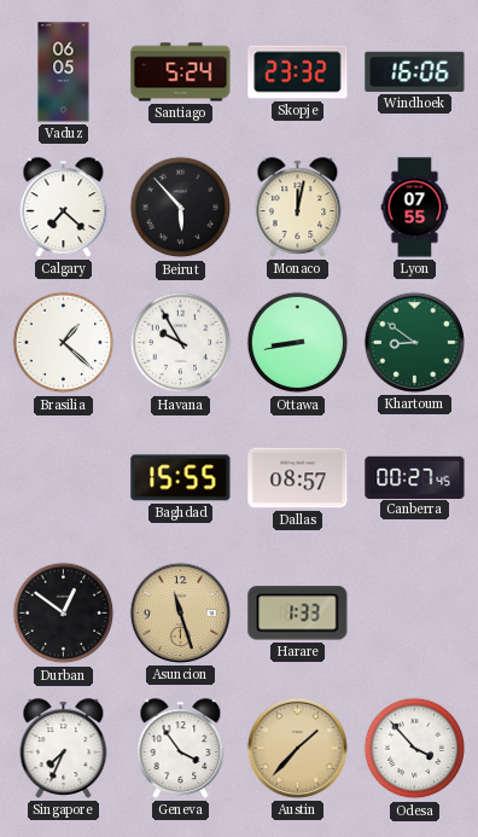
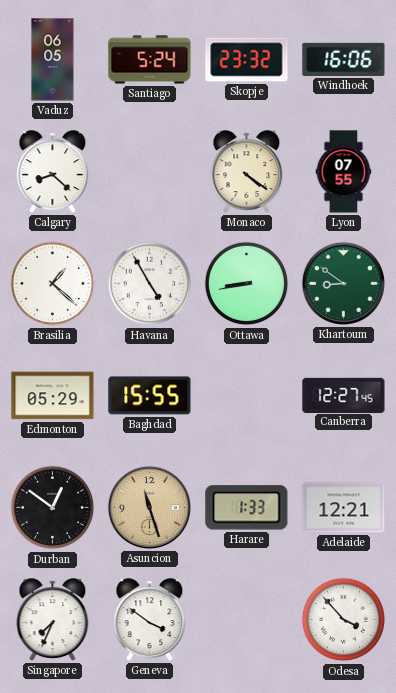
Calgary: 7:22 -> 8:22
Beirut: 5:53 -> none
Monaco: 12:02 -> 4:21
Havana: 9:55 -> 4:55
Edmonton: none -> 05:29
Dallas: 08:57 -> none
Canberra: 00:27 -> 12:27
Adelaide: none -> 12:21
Geneva: 3:54 -> 3:51
Austin: 1:37 -> none
